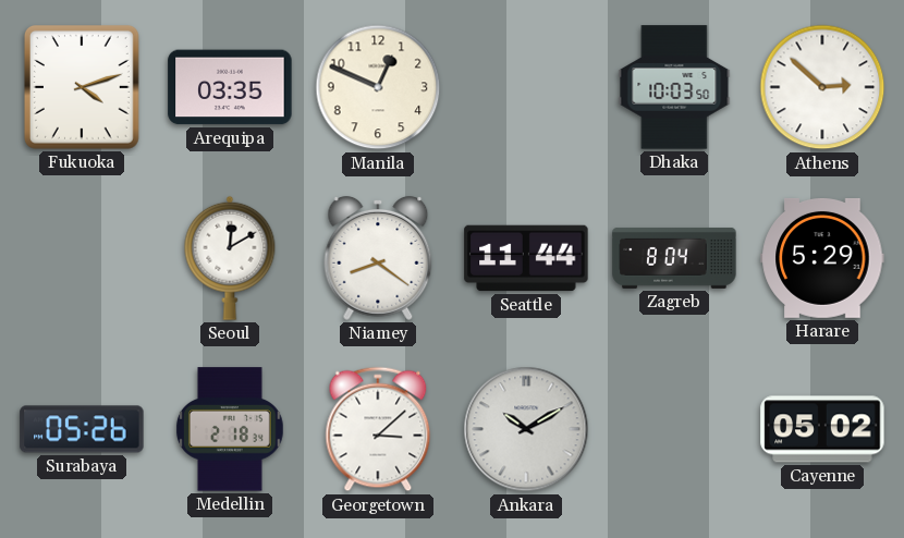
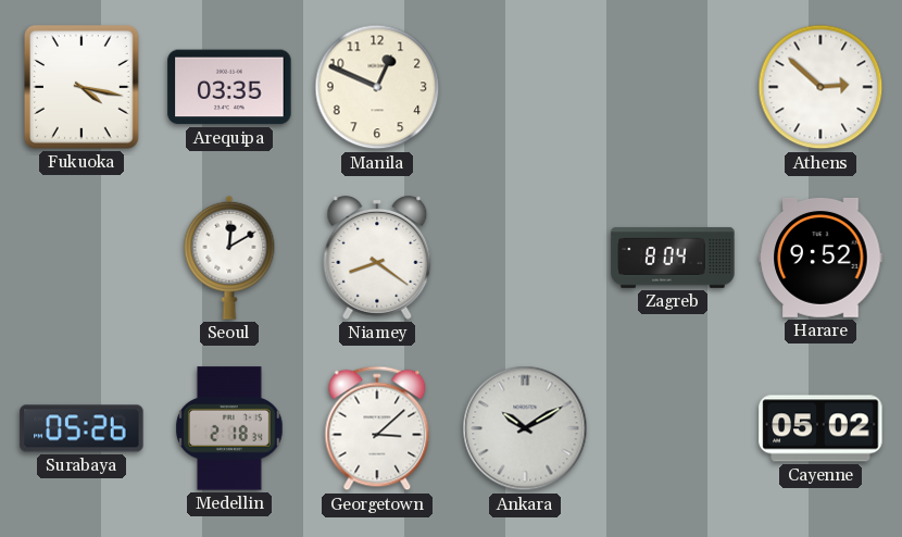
Fukuoka: 4:12 -> 4:17
Dhaka: 10:03 -> none
Seattle: 11:44 -> none
Harare: 5:29 -> 9:52
